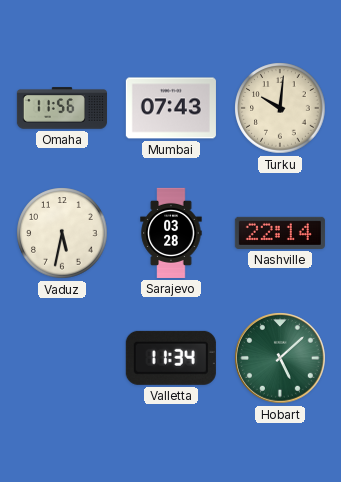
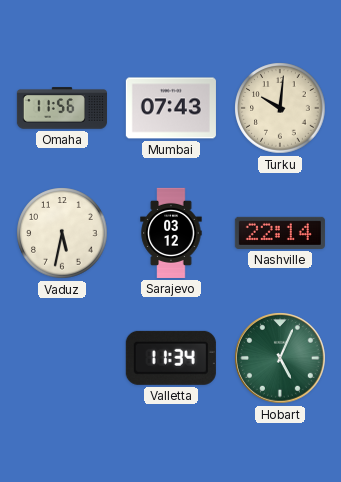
Sarajevo: 03:28 -> 03:12
Hobart: 5:08 -> 5:04
